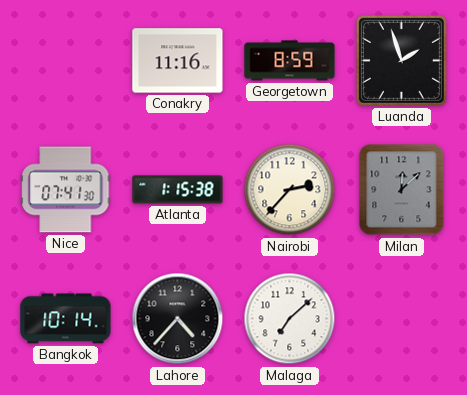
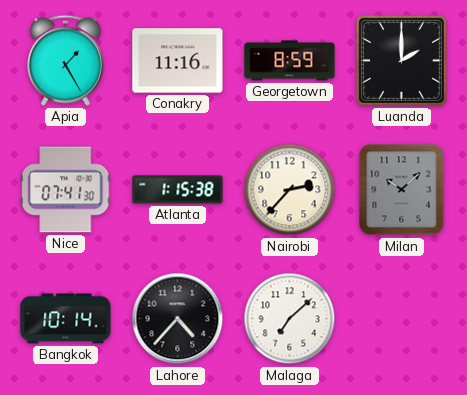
Apia: none -> 1:25
Luanda: 1:57 -> 2:00
Milan: 12:08 -> 10:08
